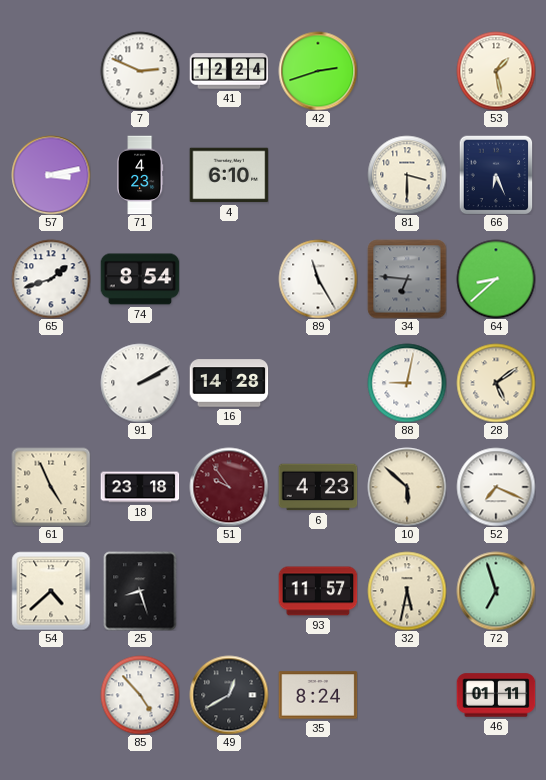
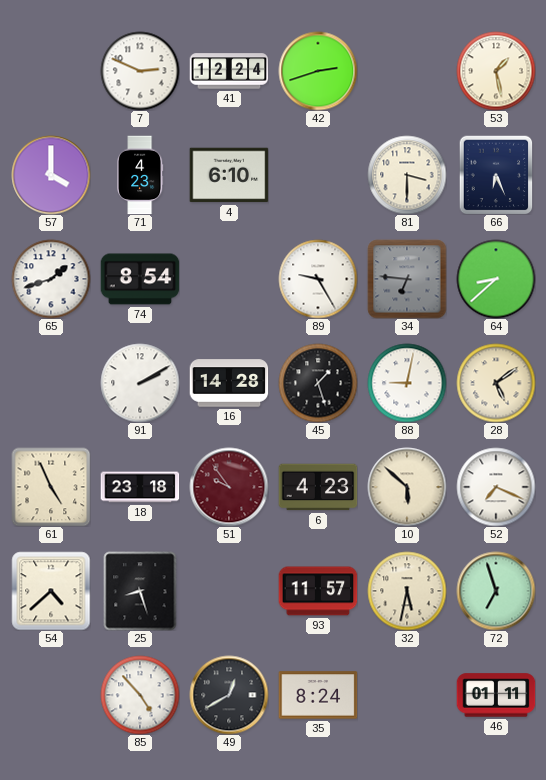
57: 3:13 -> 4:00
89: 11:25 -> 9:25
45: none -> 1:27
